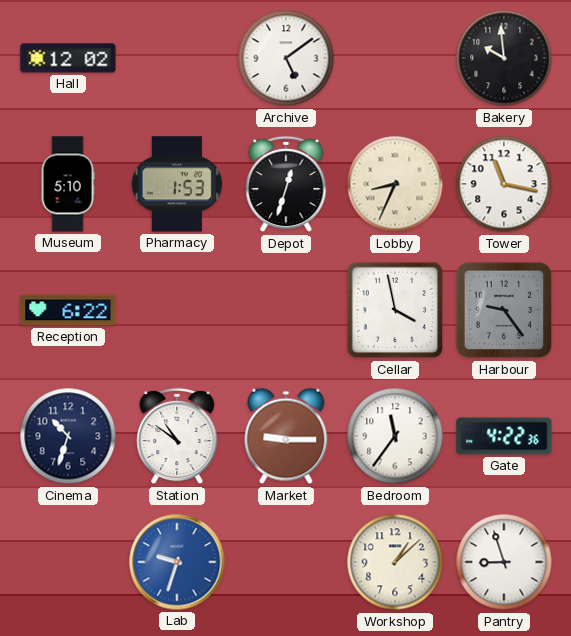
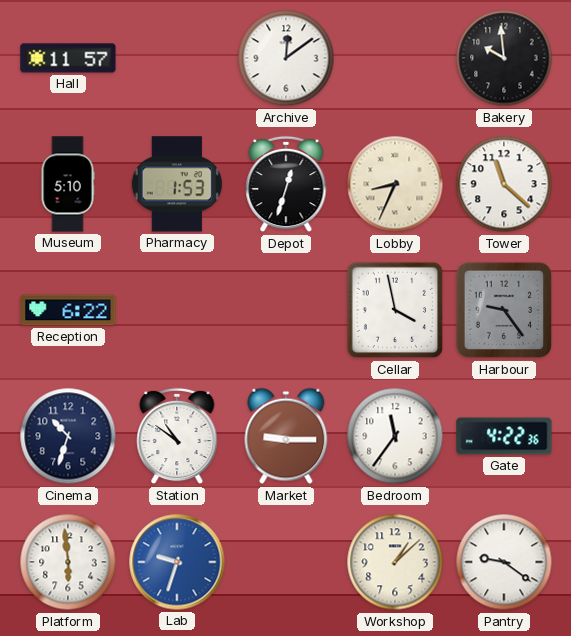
Hall: 12:02 -> 11:57
Archive: 5:09 -> 12:09
Tower: 11:17 -> 11:22
Platform: none -> 5:59
Pantry: 8:57 -> 9:21
